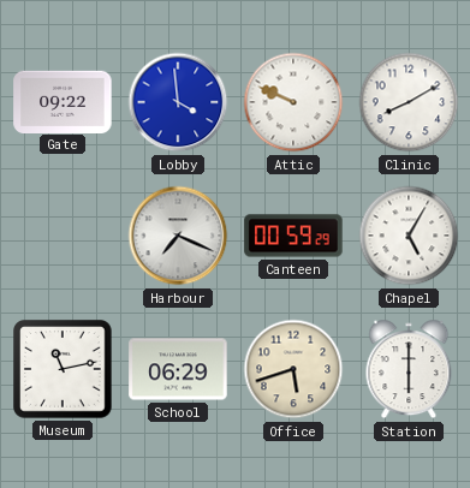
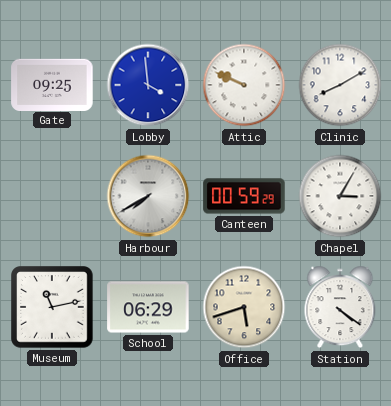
Gate: 09:22 -> 09:25
Harbour: 7:19 -> 7:40
Chapel: 5:05 -> 3:05
Station: 6:00 -> 4:21
